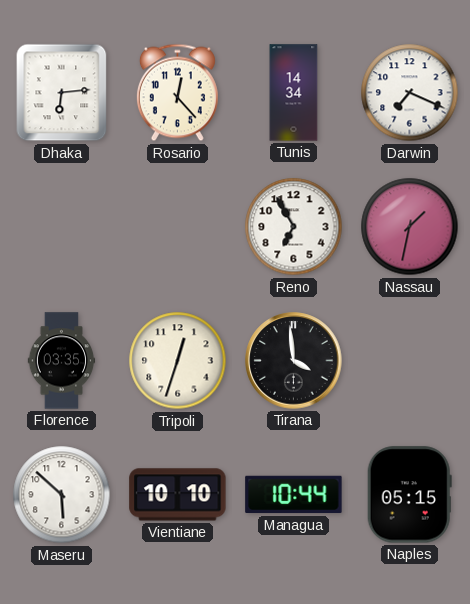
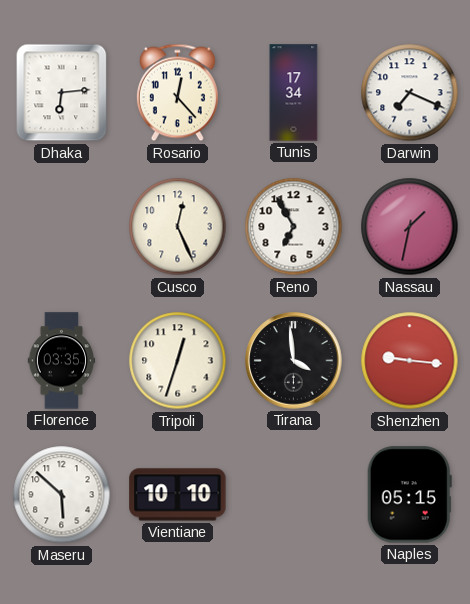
Tunis: 14:34 -> 17:34
Cusco: none -> 12:26
Shenzhen: none -> 9:16
Managua: 10:44 -> none
